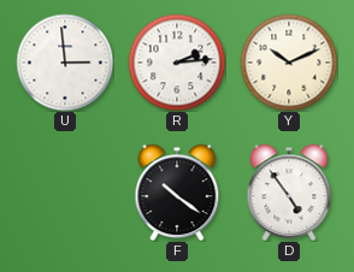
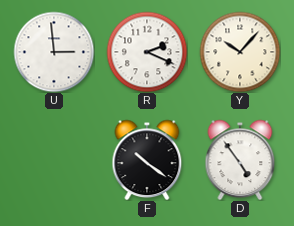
R: 2:14 -> 2:19
Y: 10:11 -> 10:07
